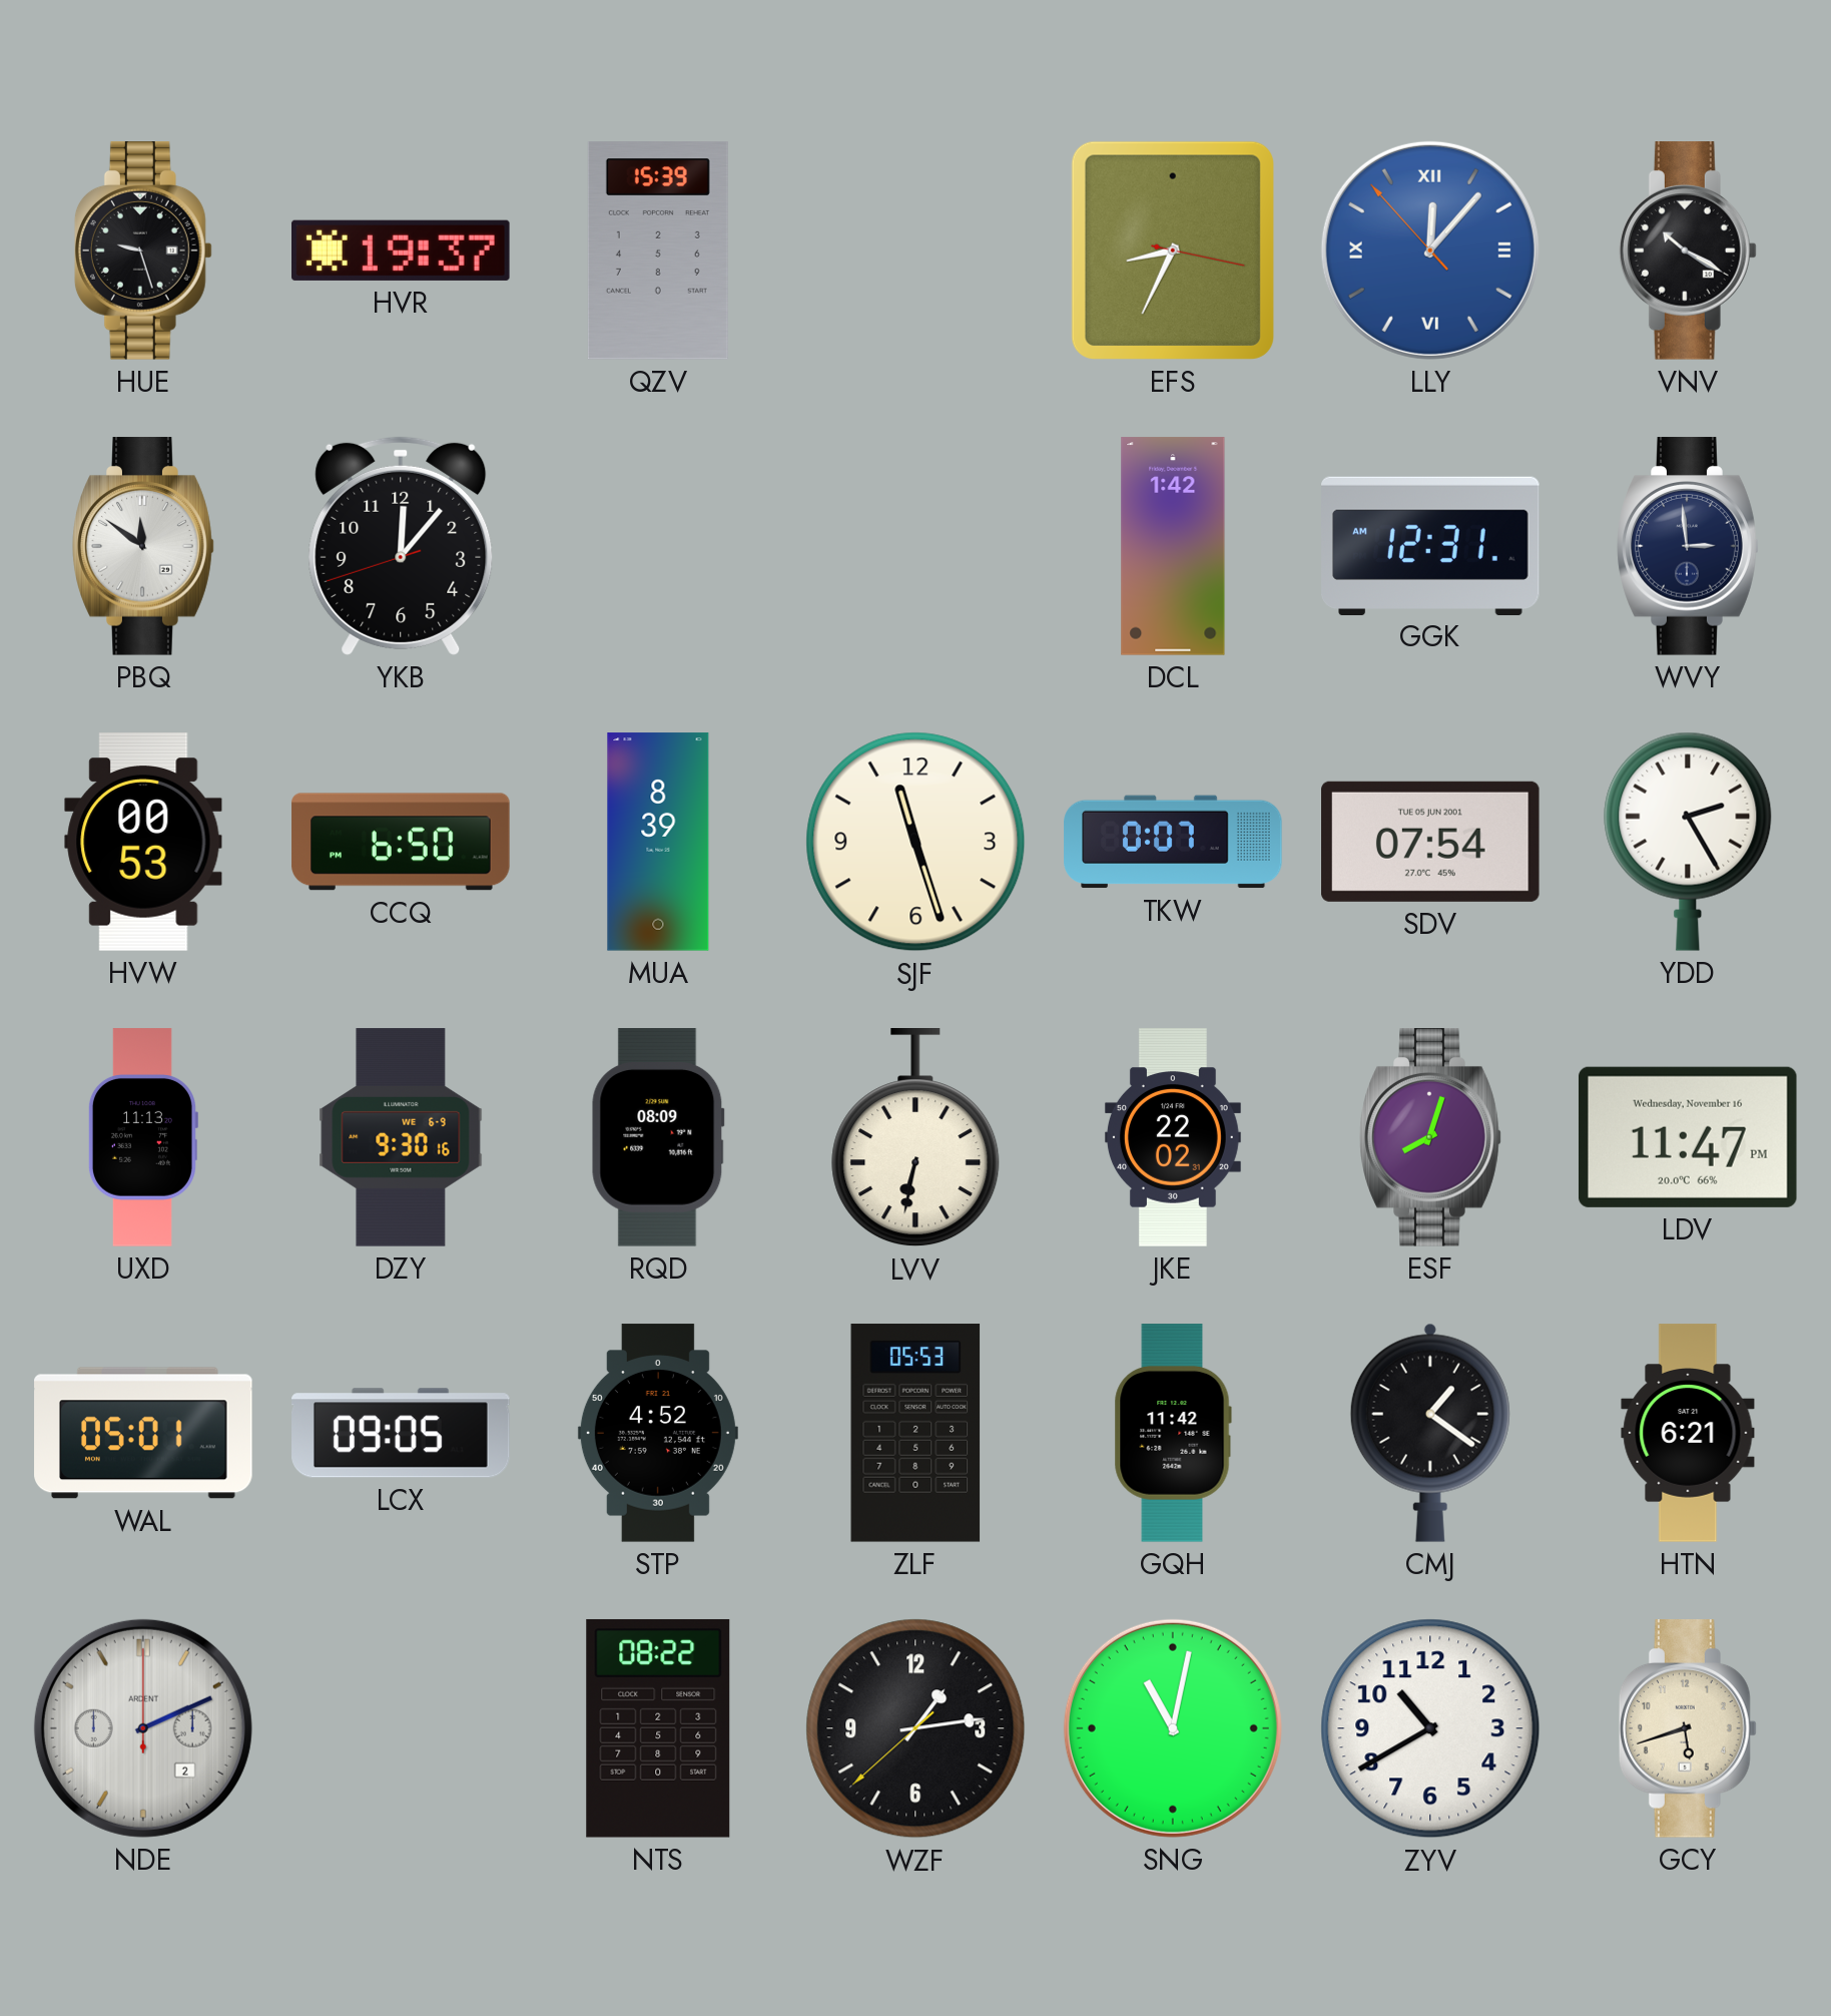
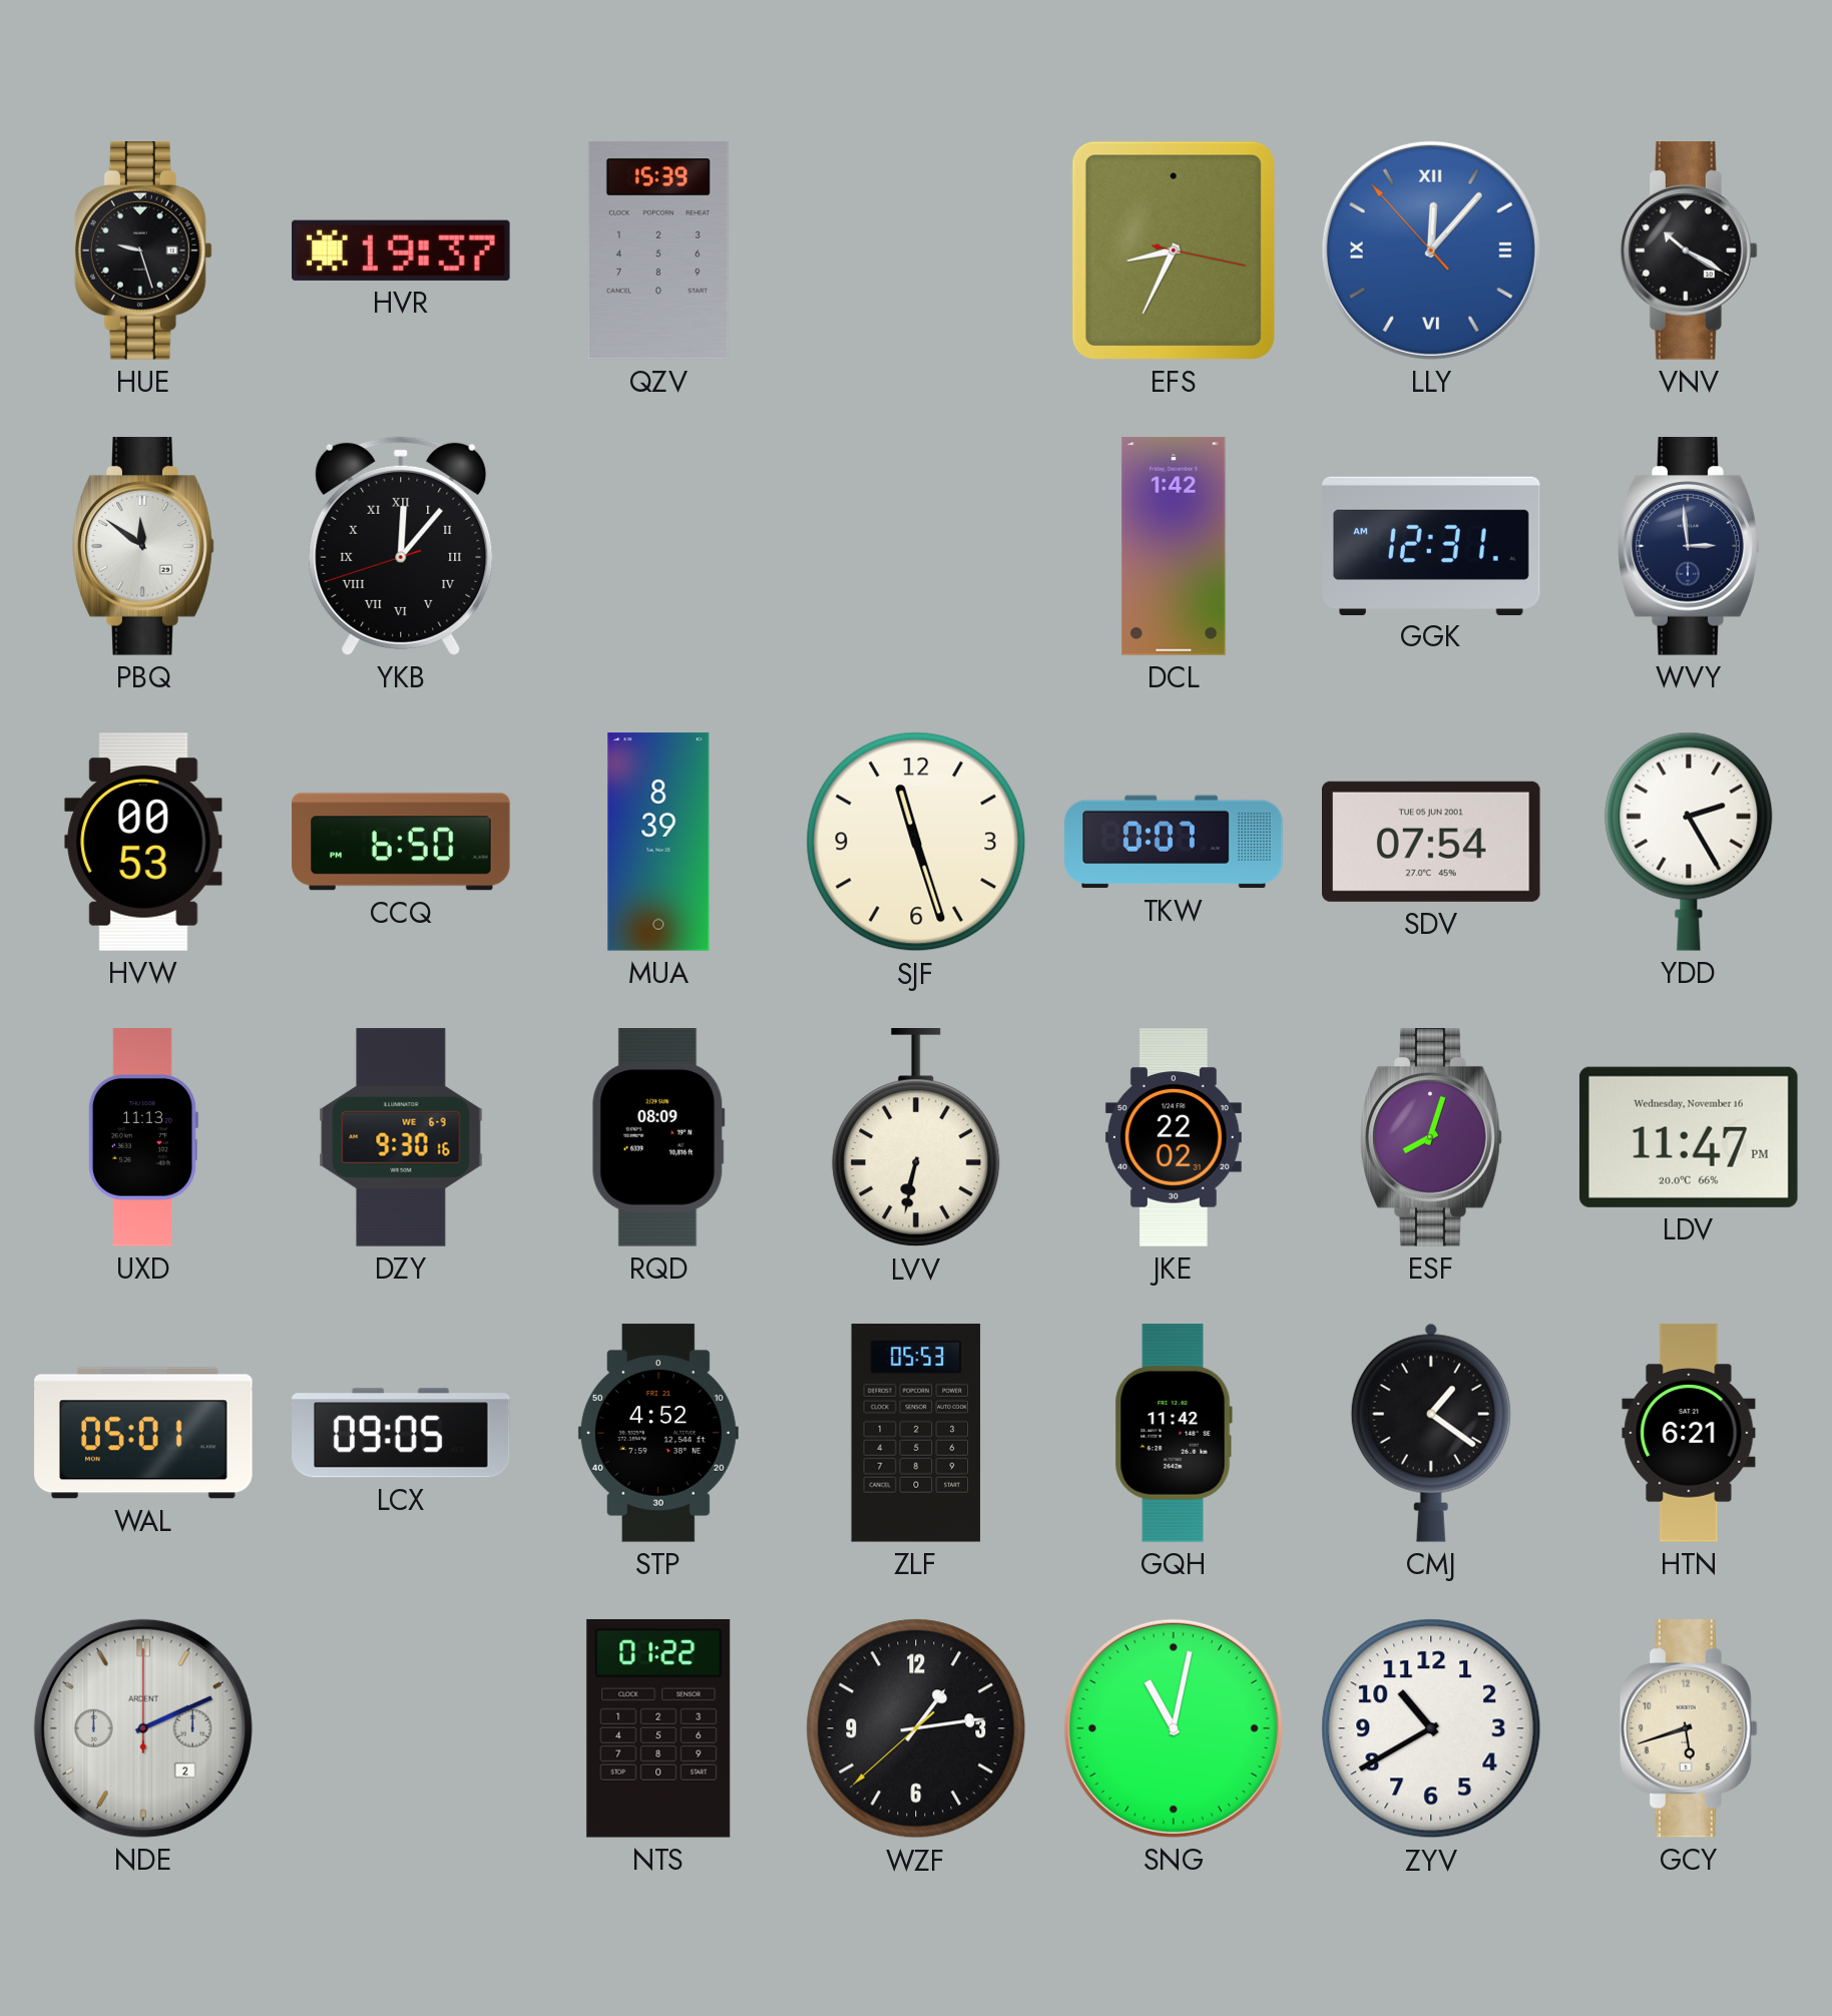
YKB numerals: Arabic -> Roman
NTS: 08:22 -> 01:22
